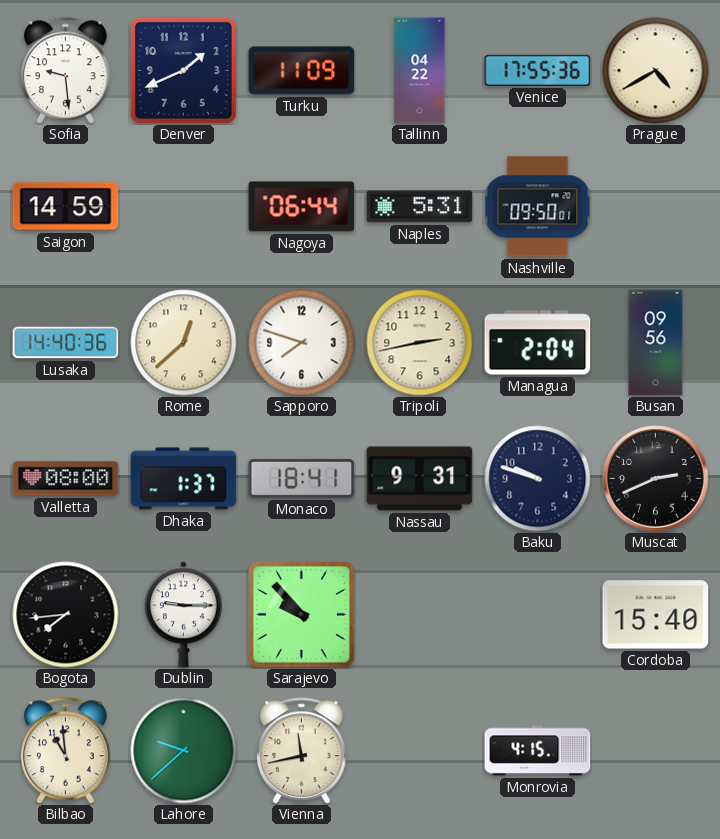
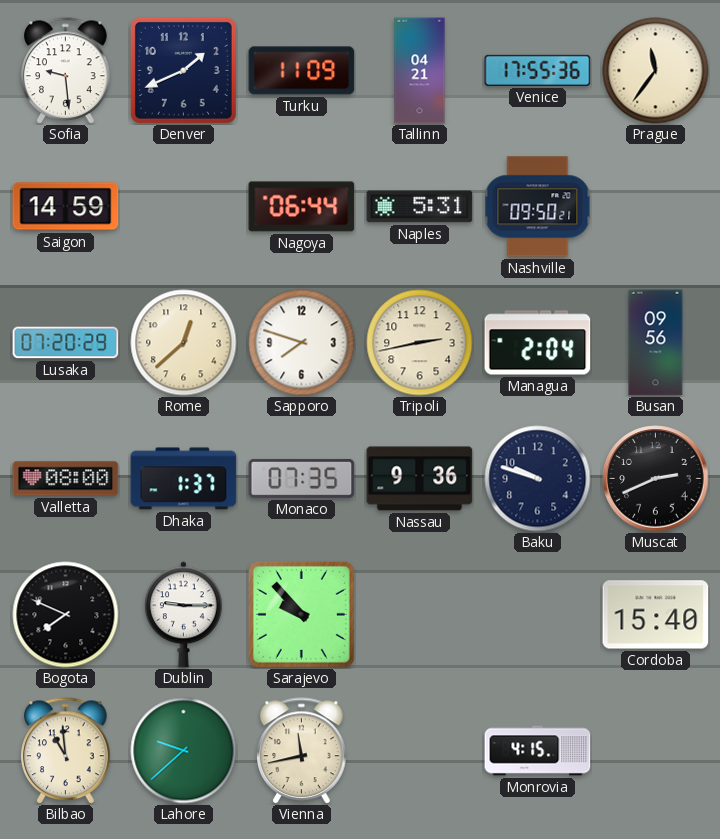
Tallinn: 04:22 -> 04:21
Prague: 4:40 -> 11:36
Nashville: 09:50:01 -> 09:50:21
Lusaka: 14:40 -> 07:20
Monaco: 18:41 -> 07:35
Nassau: 9:31 -> 9:36
Bogota: 7:44 -> 7:49
